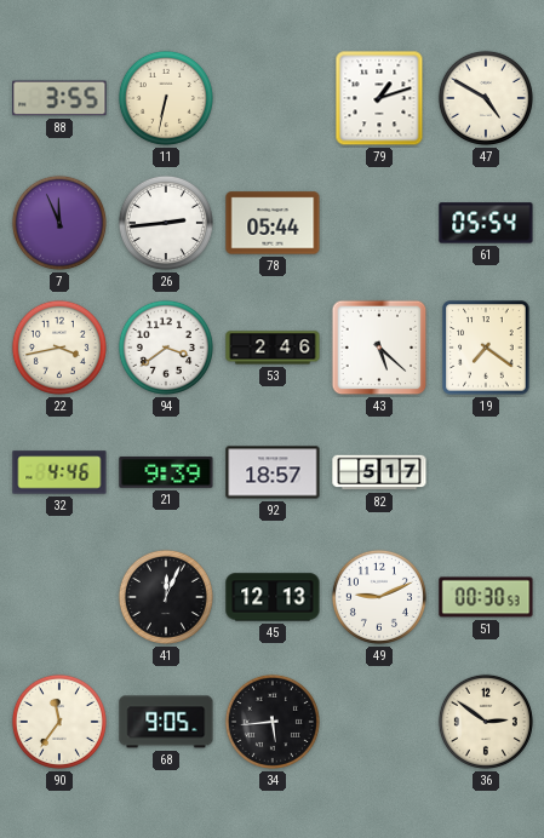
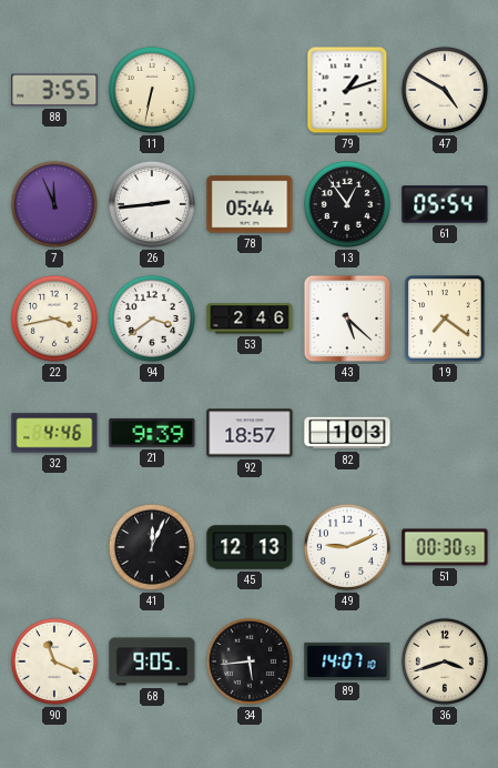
13: none -> 12:54
82: 5:17 -> 1:03
90: 11:36 -> 11:19
89: none -> 14:07
36: 2:51 -> 3:42
